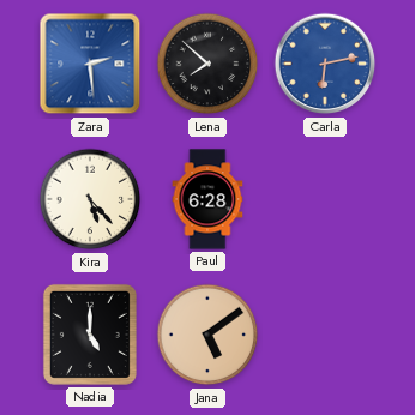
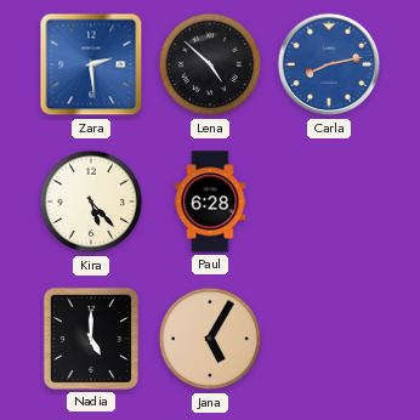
Lena: 7:52 -> 4:52
Carla: 6:13 -> 8:13
Jana: 5:09 -> 5:05
